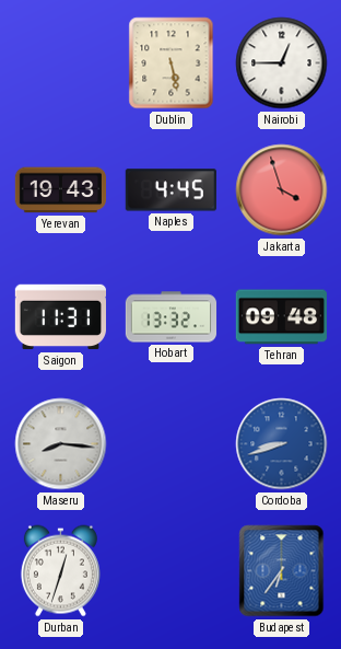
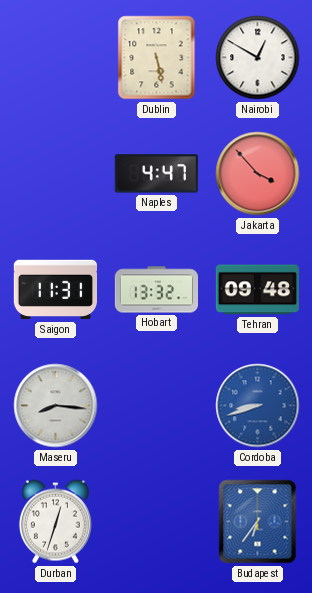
Nairobi: 12:45 -> 12:50
Yerevan: 19:43 -> none
Naples: 4:45 -> 4:47
Jakarta: 3:57 -> 3:53
